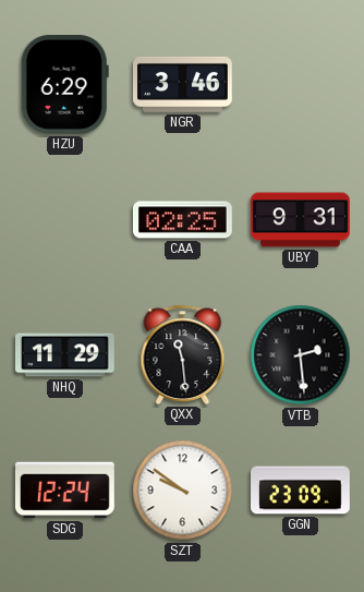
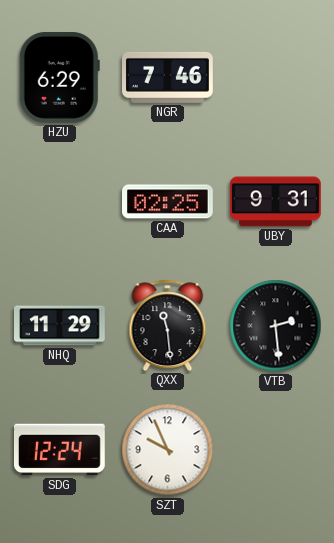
NGR: 3:46 -> 7:46
SZT: 9:51 -> 9:56
GGN: 23:09 -> none
